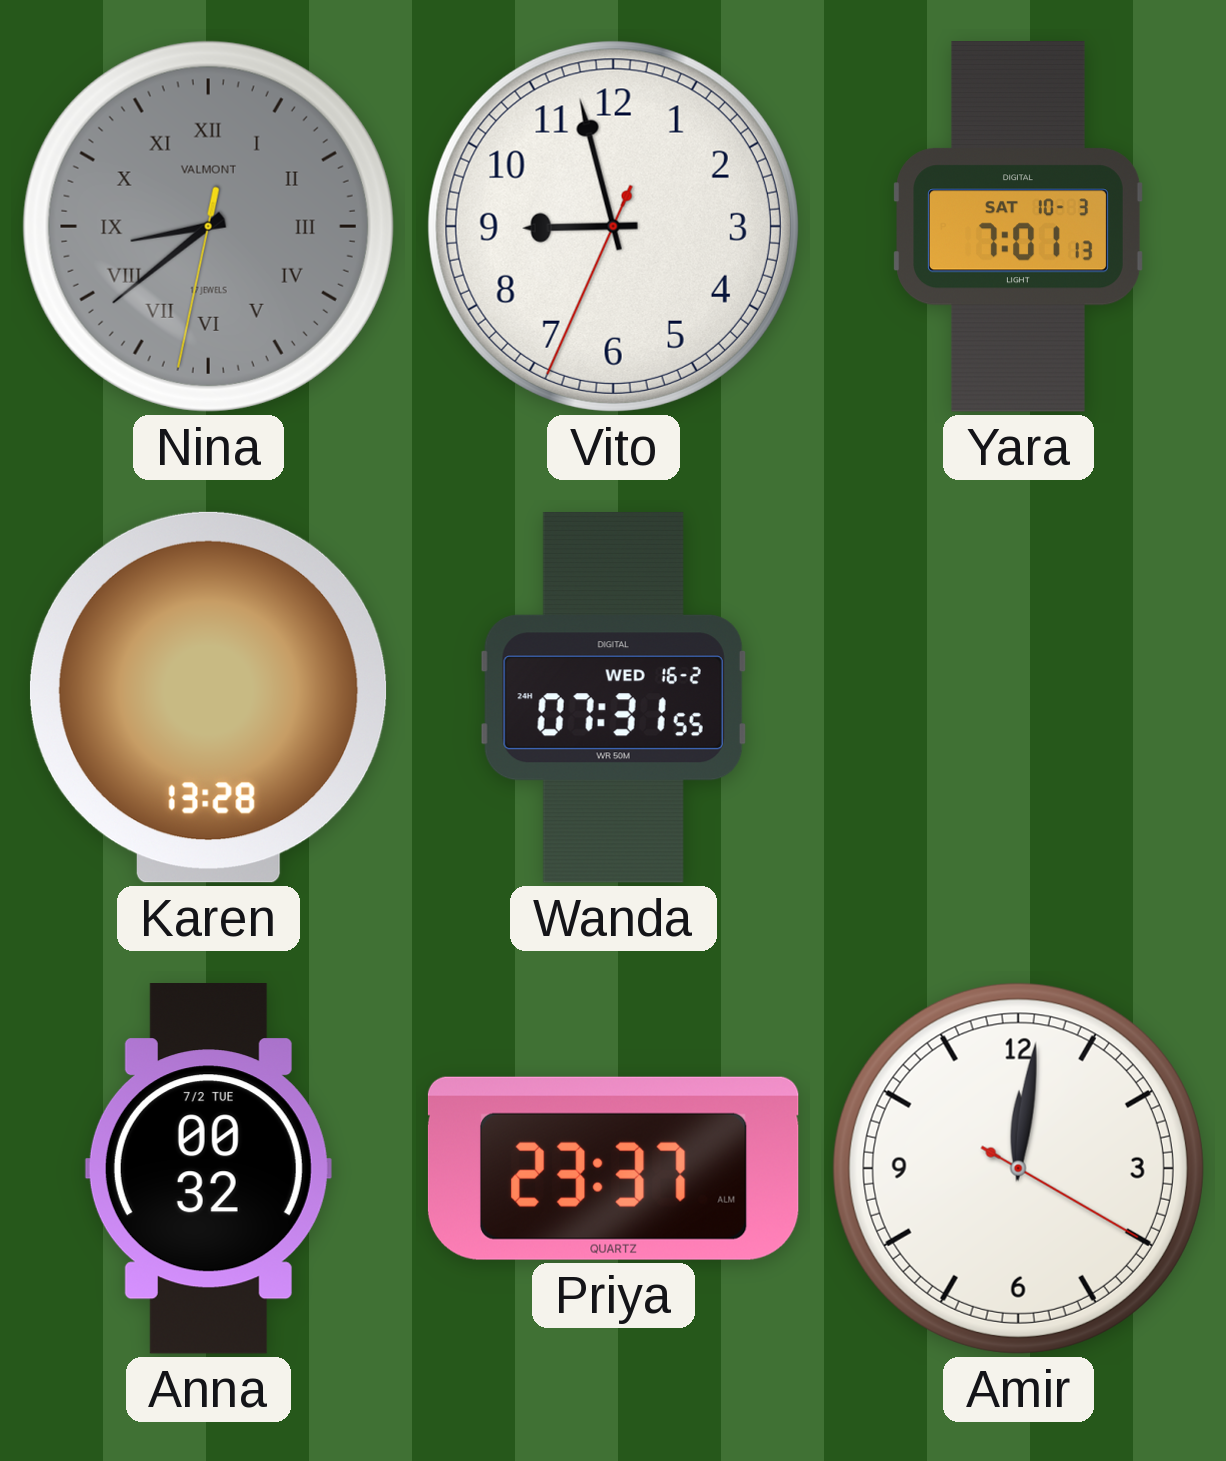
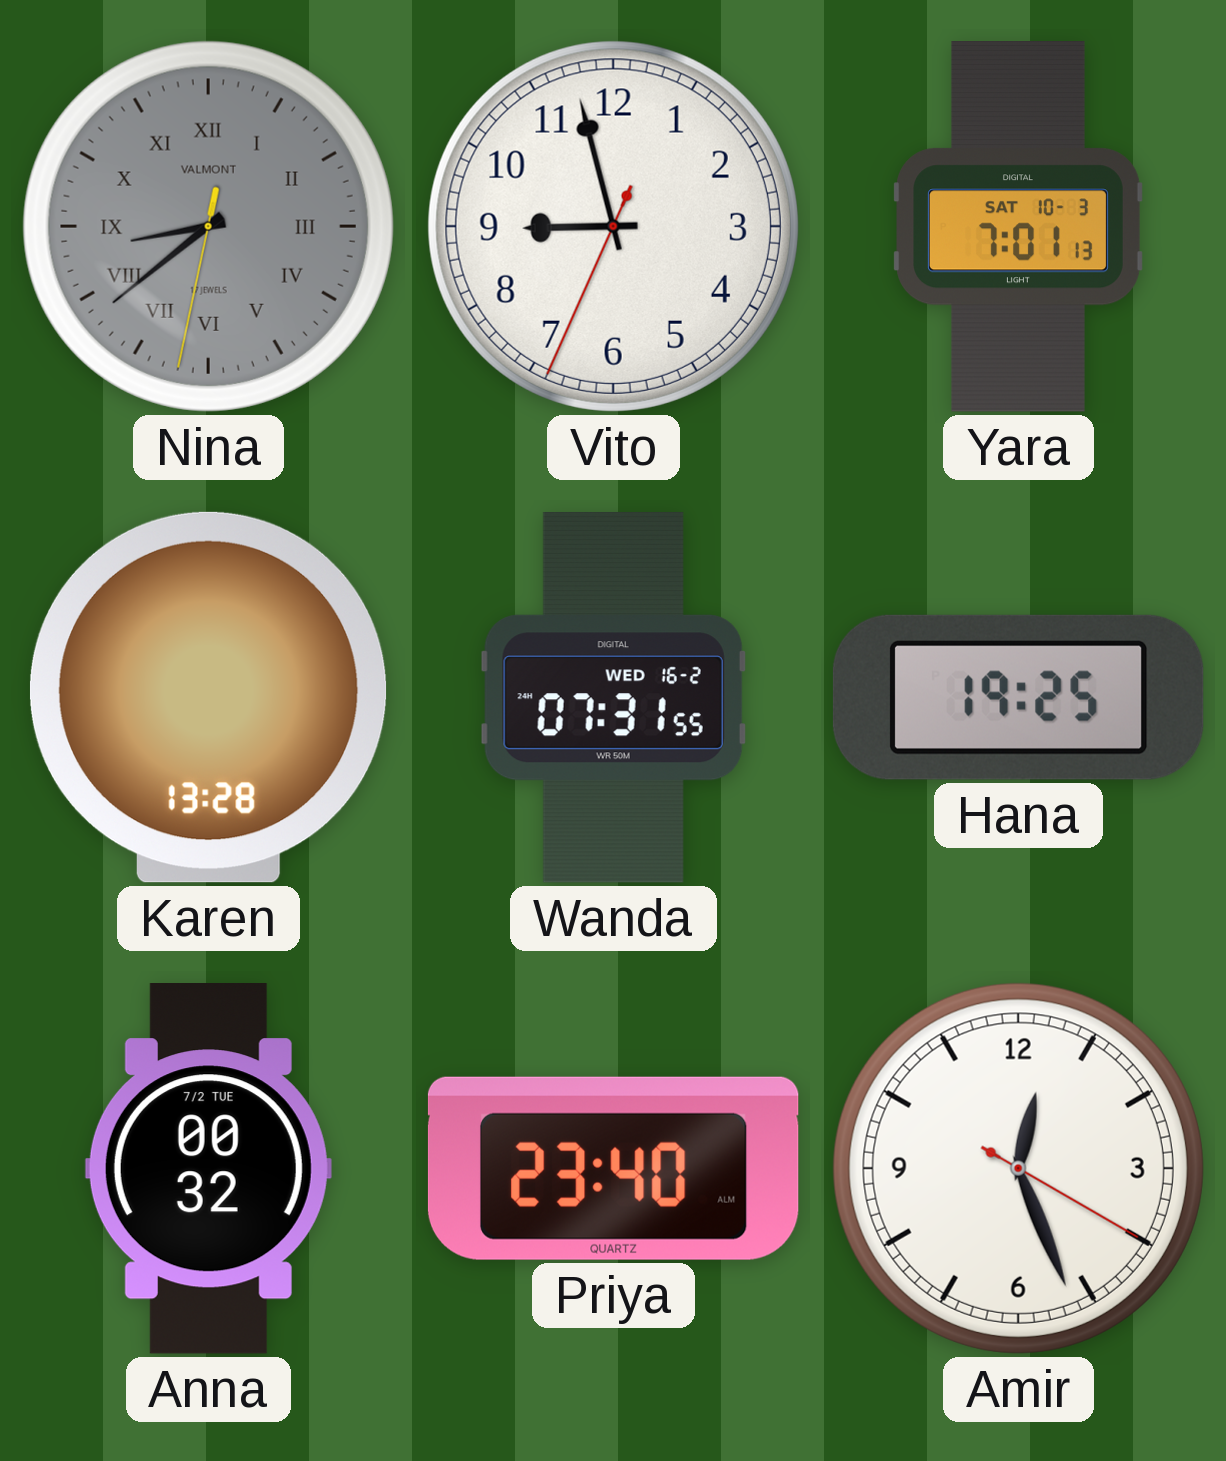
Hana: none -> 19:25
Priya: 23:37 -> 23:40
Amir: 12:01 -> 12:26
